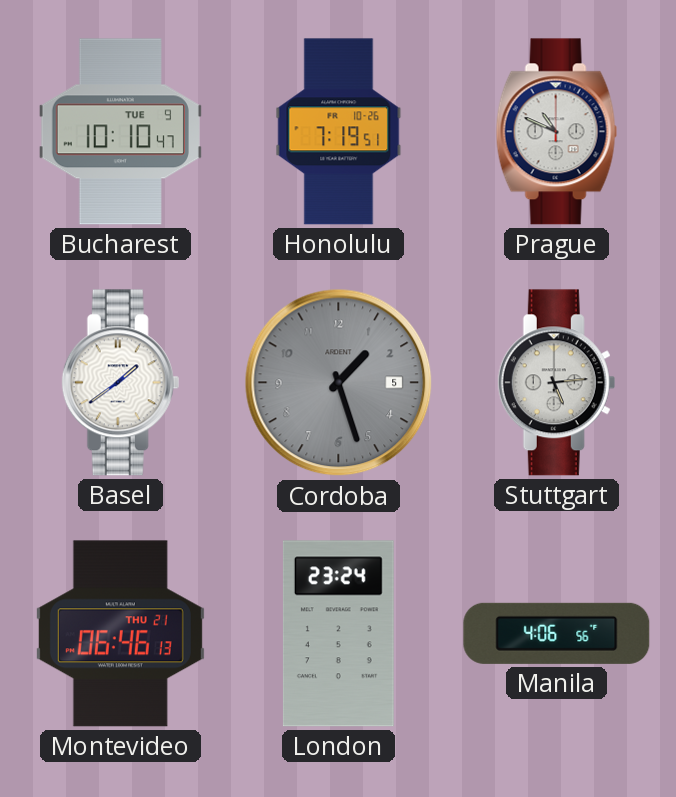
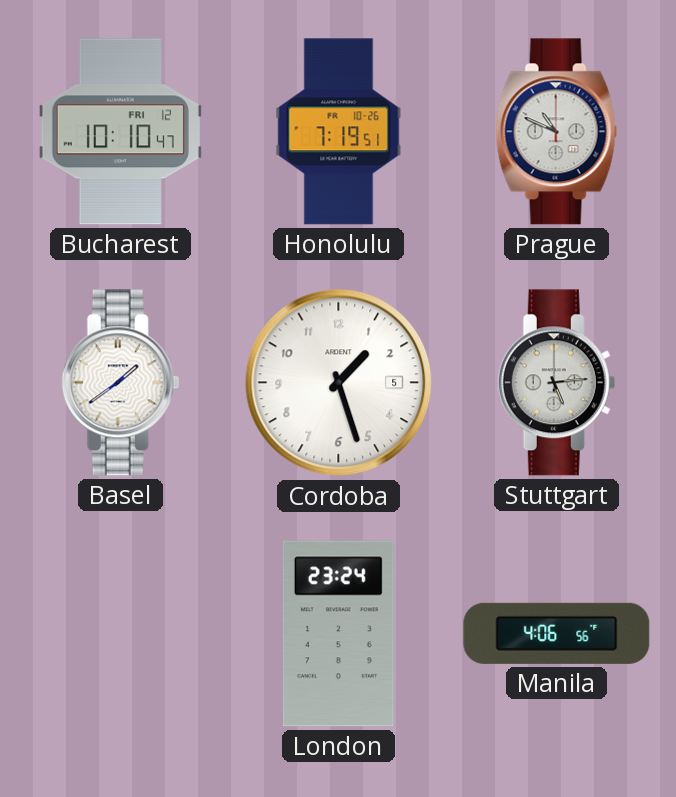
Bucharest date: TUE 9 -> FRI 12
Cordoba dial: grey -> white
Montevideo: 06:46 -> none
